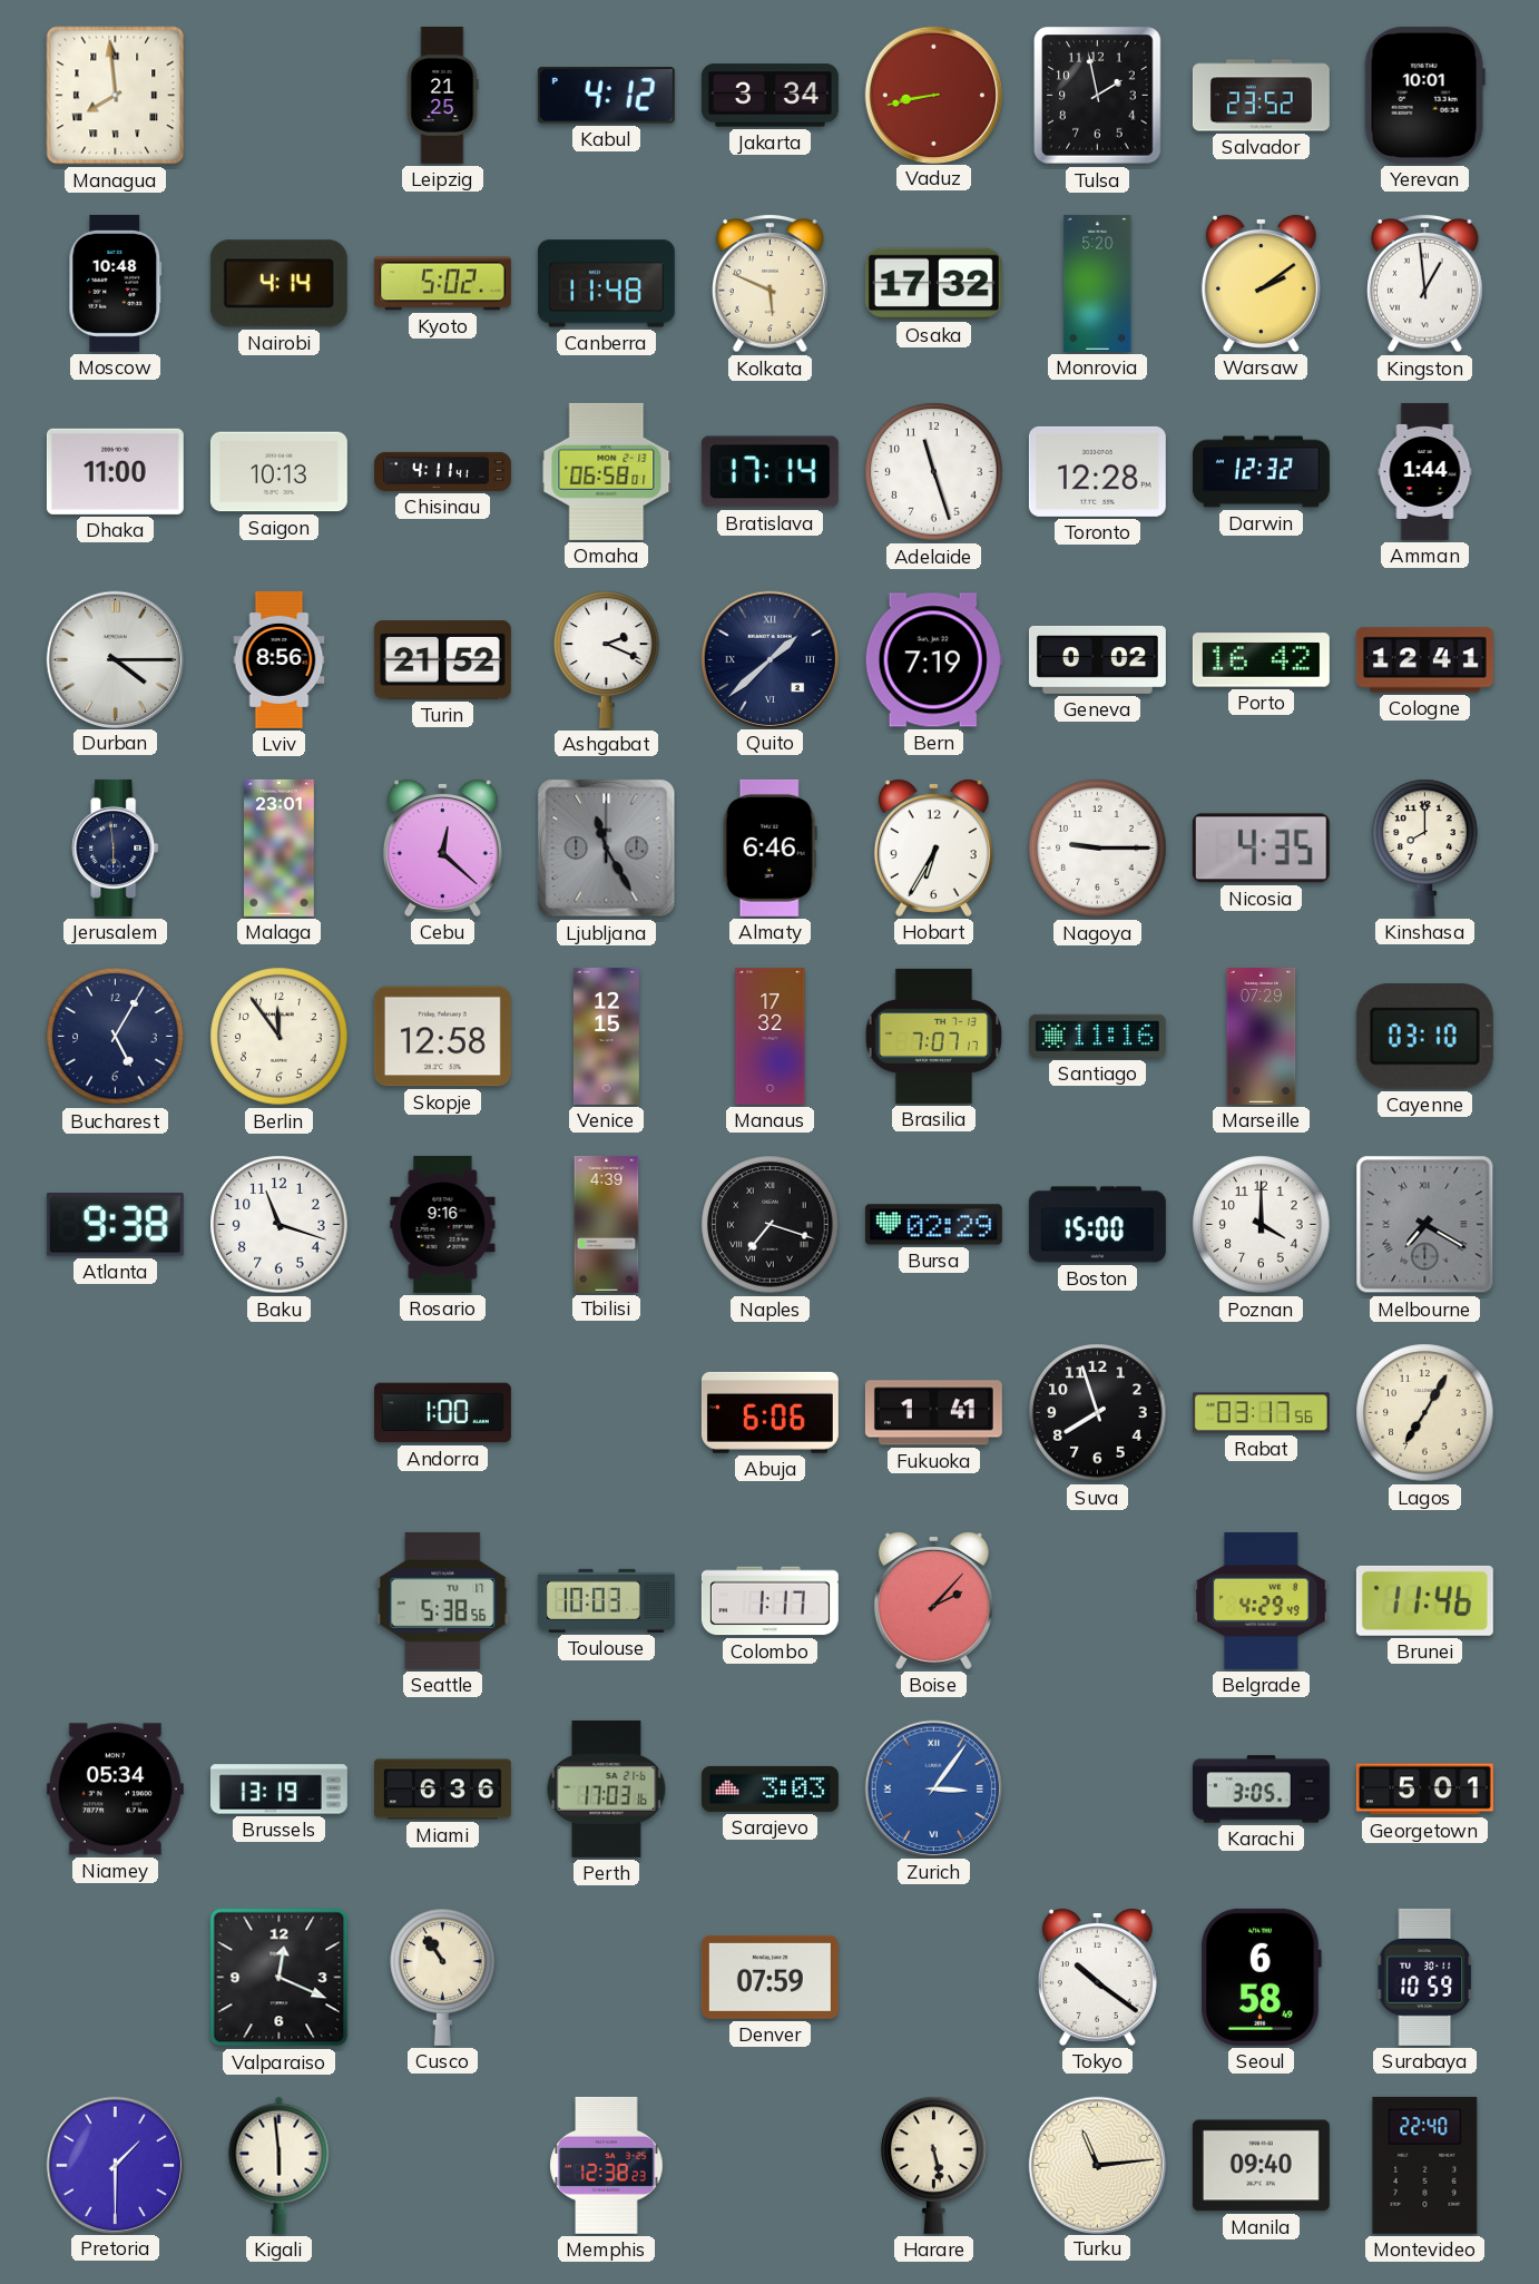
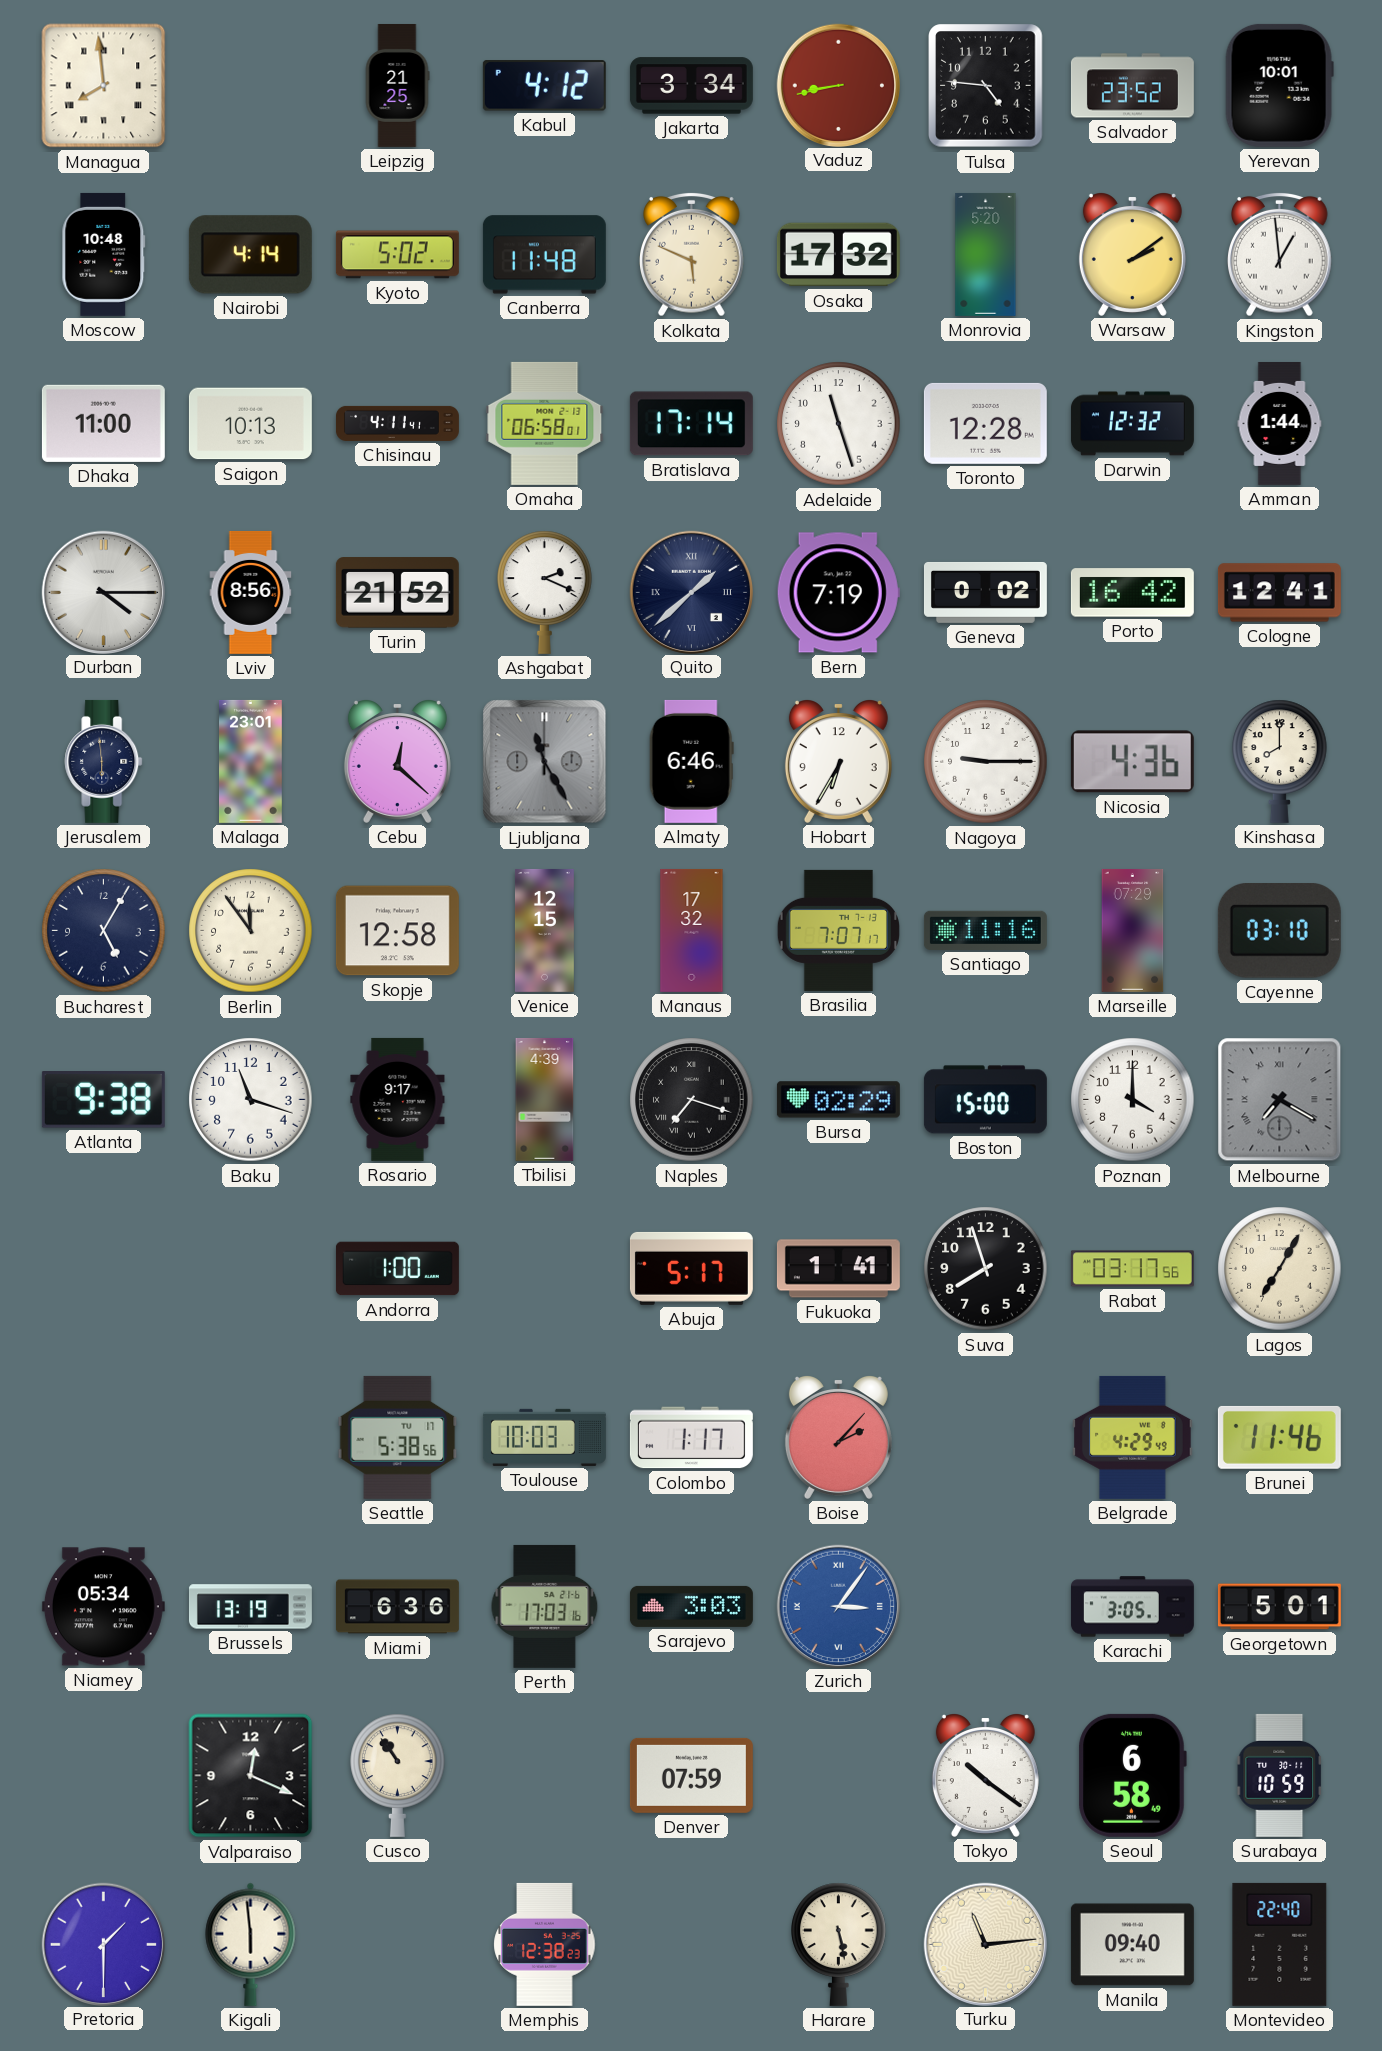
Tulsa: 1:58 -> 4:46
Nicosia: 4:35 -> 4:36
Rosario: 9:16 -> 9:17
Abuja: 6:06 -> 5:17
